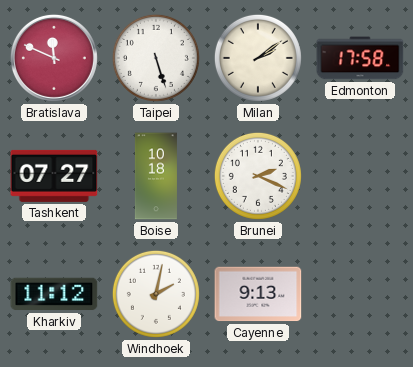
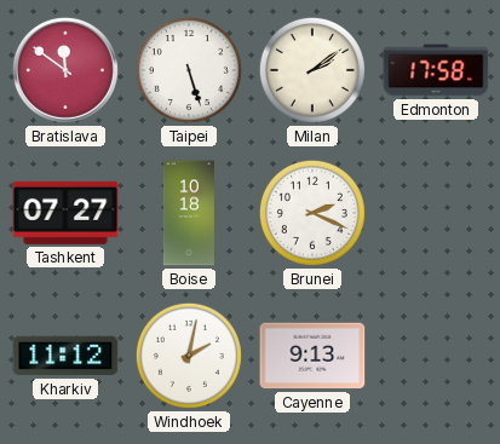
Bratislava: 11:49 -> 11:51
